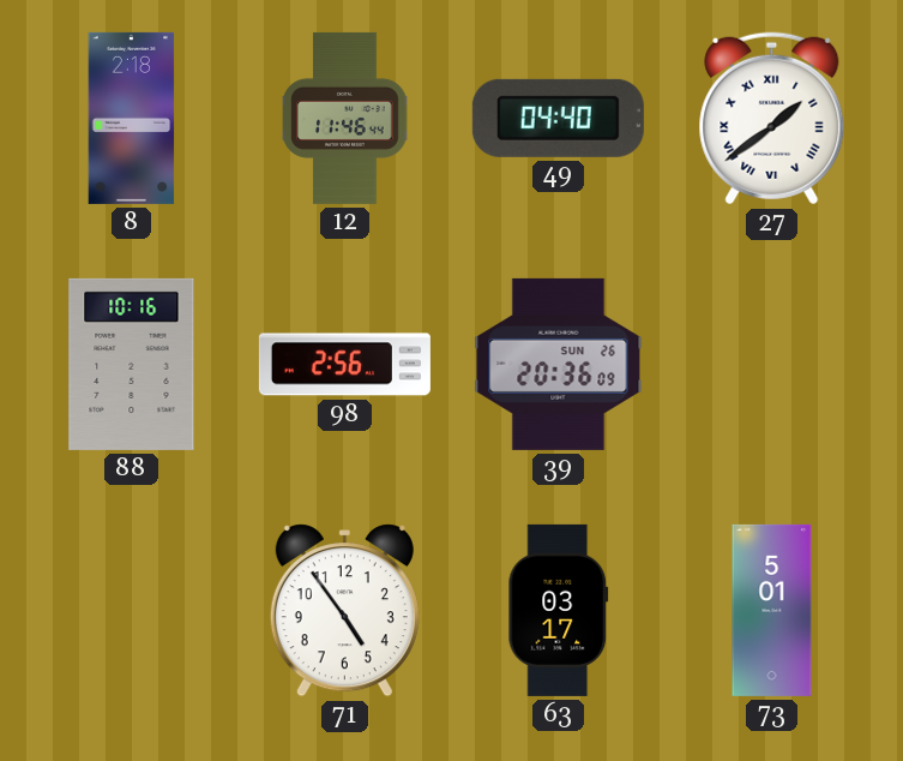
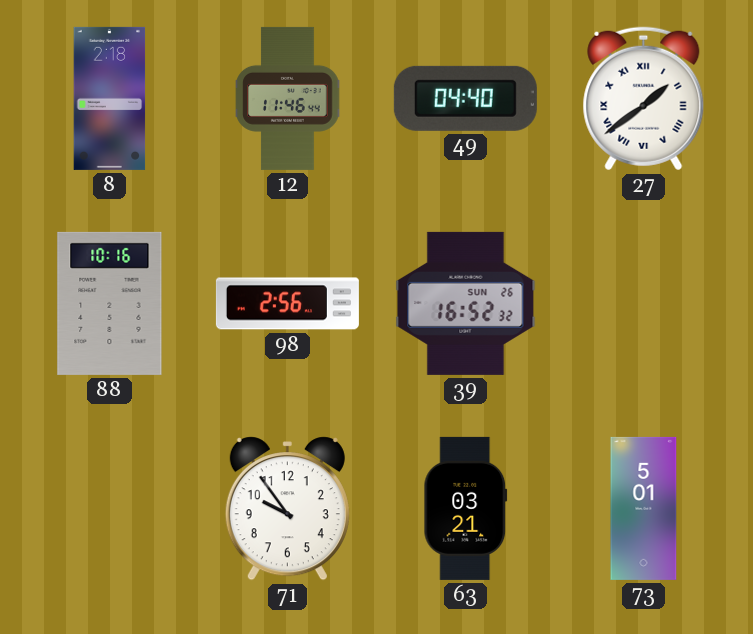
39: 20:36 -> 16:52
71: 4:54 -> 9:54
63: 03:17 -> 03:21
